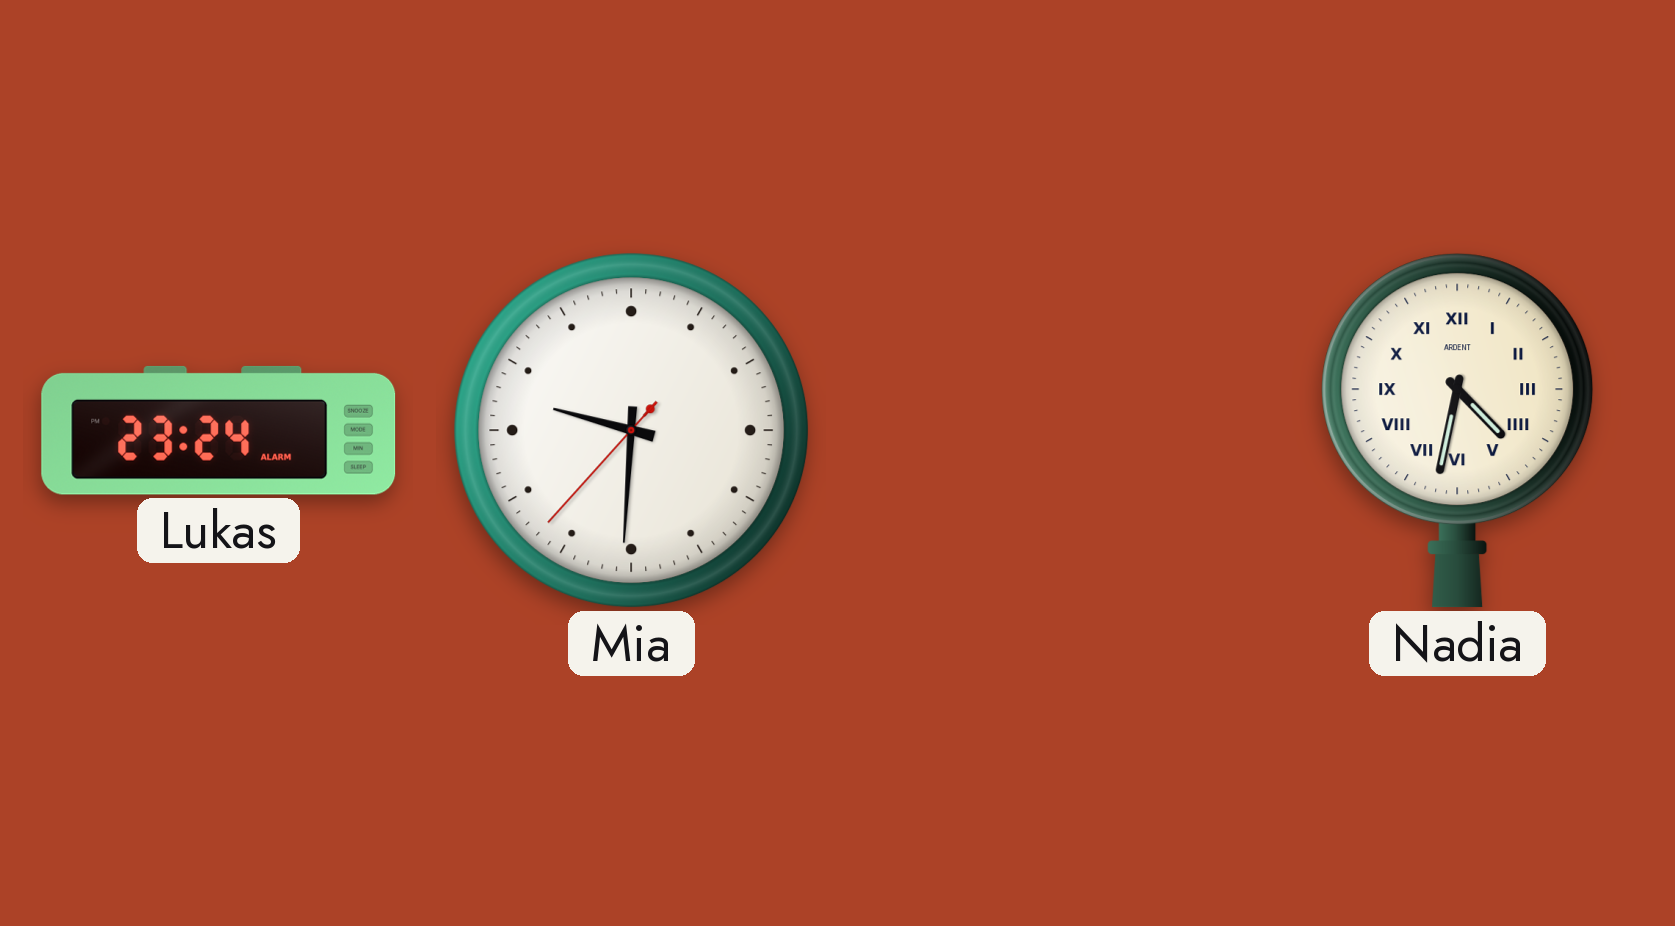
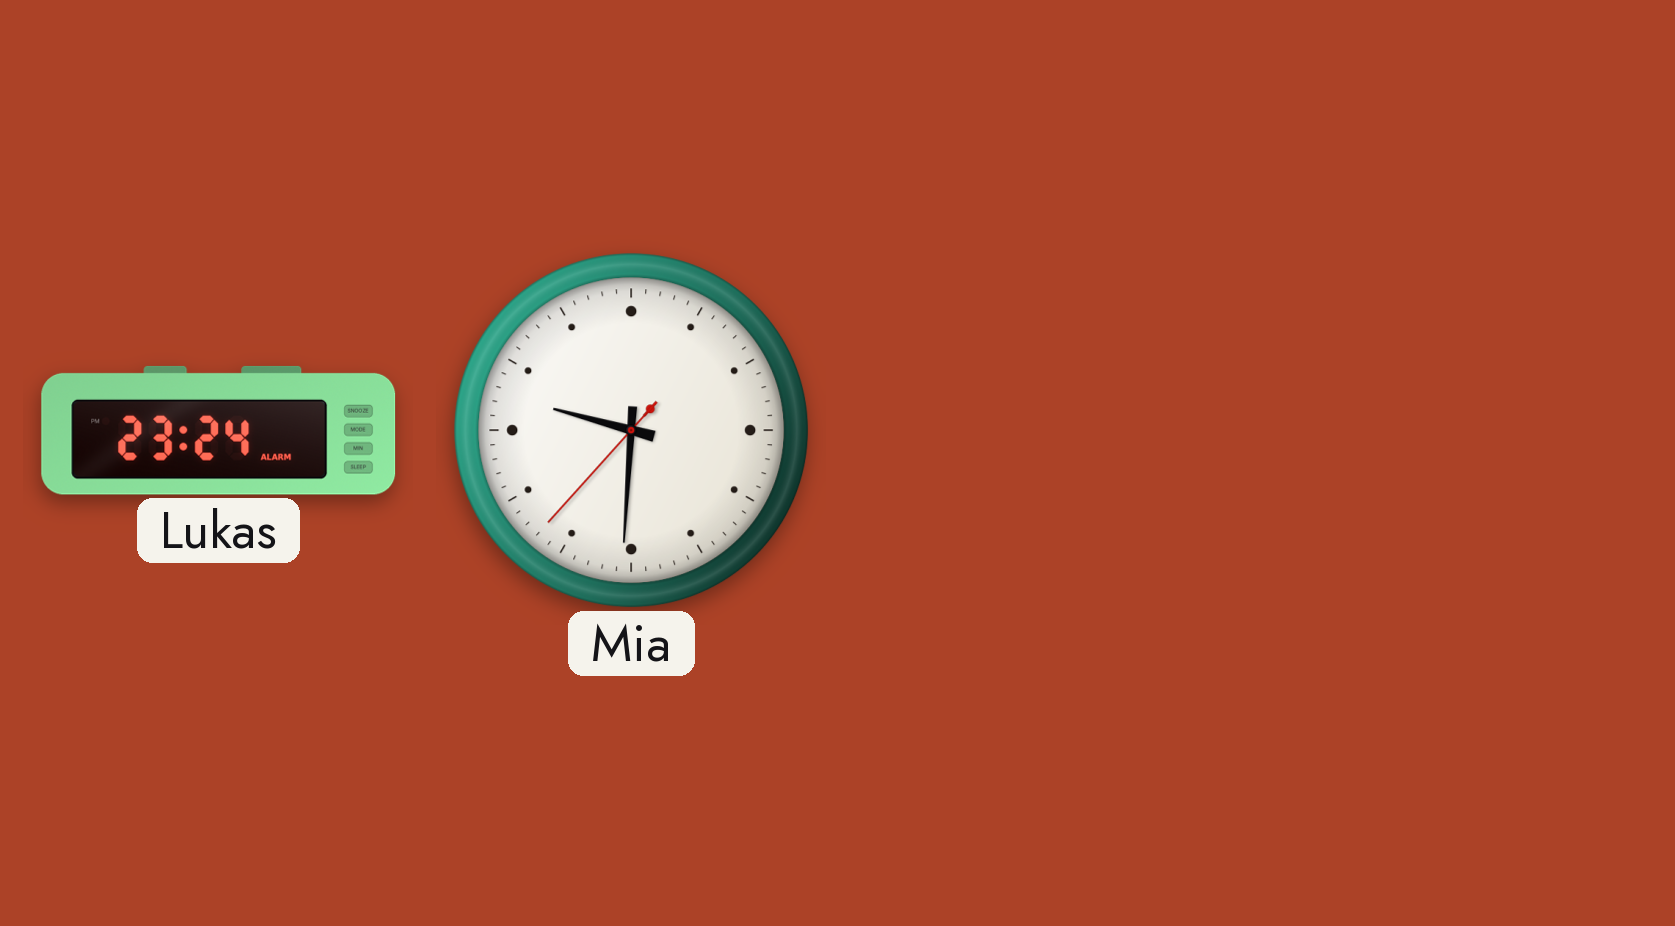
Nadia: 4:32 -> none
